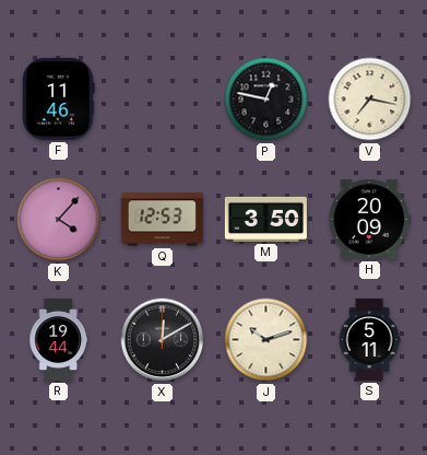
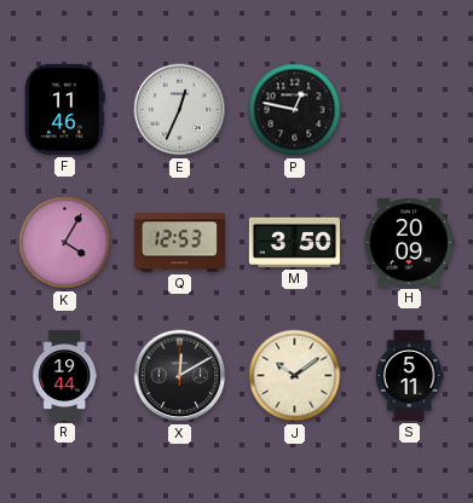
E: none -> 12:34
V: 7:17 -> none
K: 4:07 -> 4:05
J: 10:12 -> 10:09
